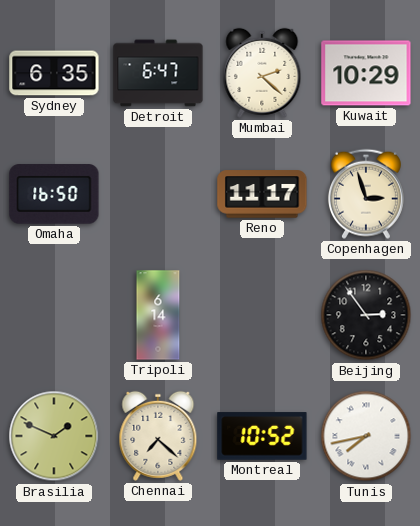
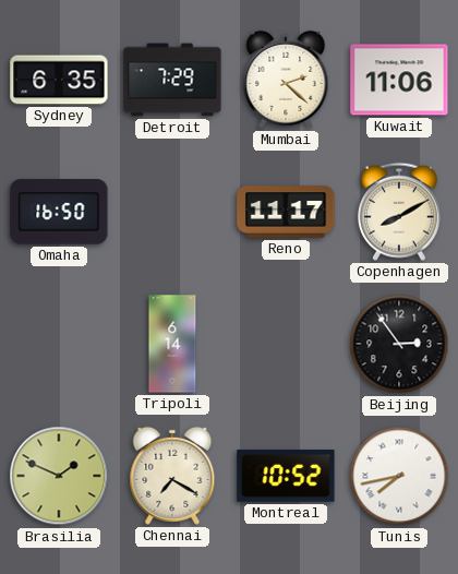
Detroit: 6:47 -> 7:29
Kuwait: 10:29 -> 11:06
Copenhagen: 2:57 -> 8:10
Chennai: 7:22 -> 7:20
